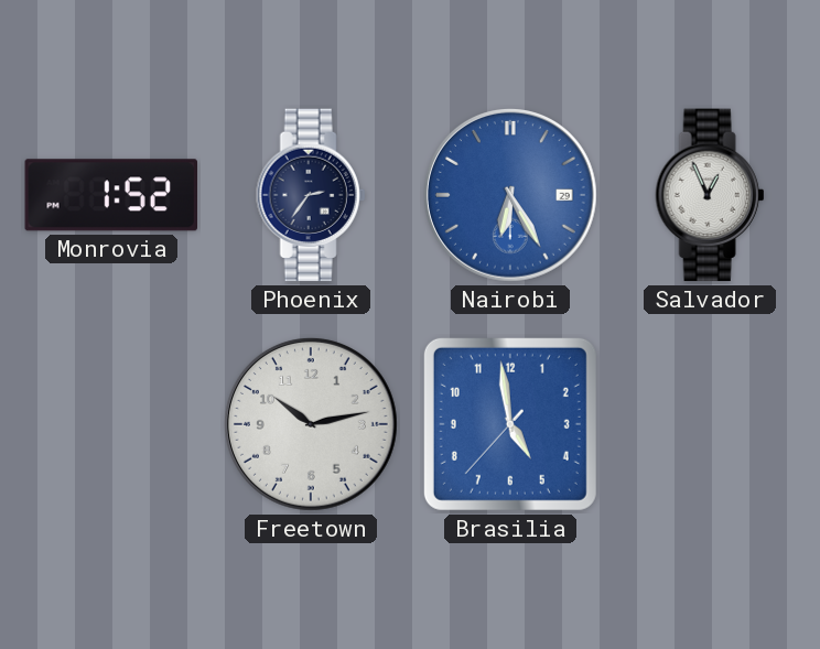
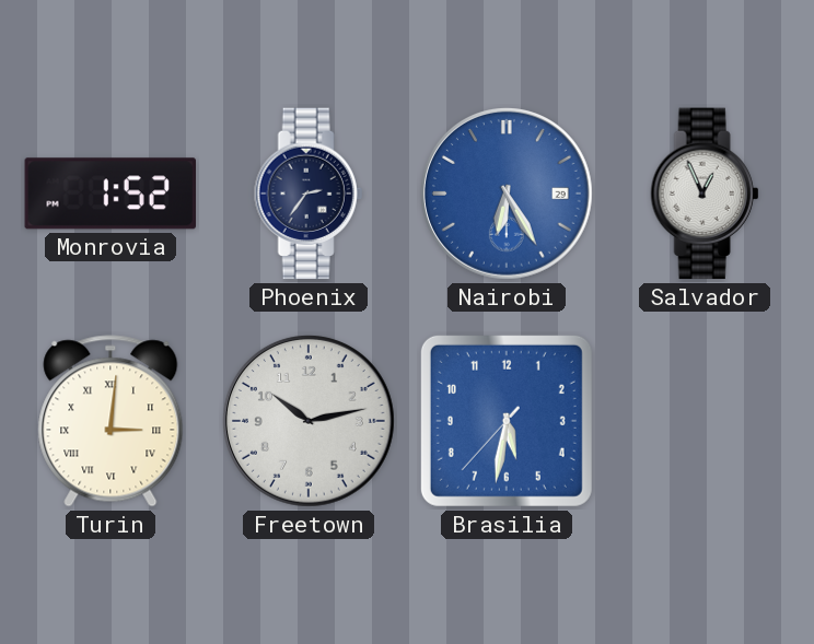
Turin: none -> 3:01
Brasilia: 4:58 -> 5:31
